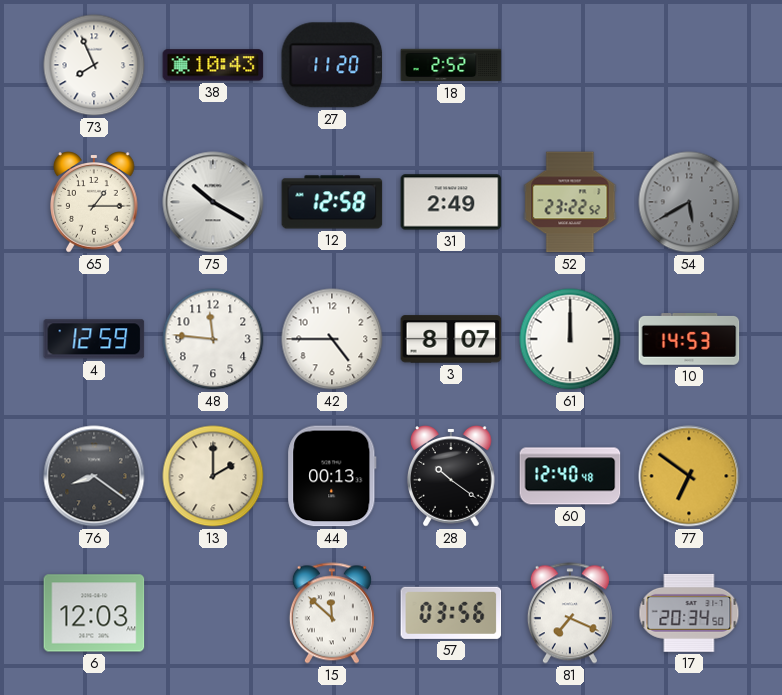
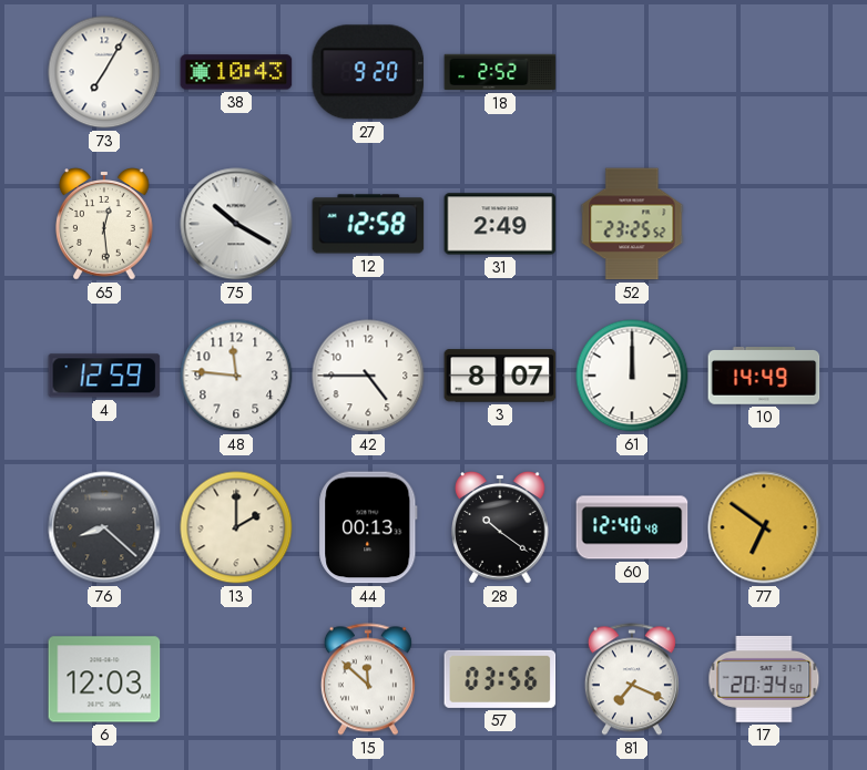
73: 7:56 -> 7:05
27: 11:20 -> 9:20
65: 1:15 -> 12:29
52: 23:22 -> 23:25
54: 5:40 -> none
10: 14:53 -> 14:49
76: 8:21 -> 8:22
